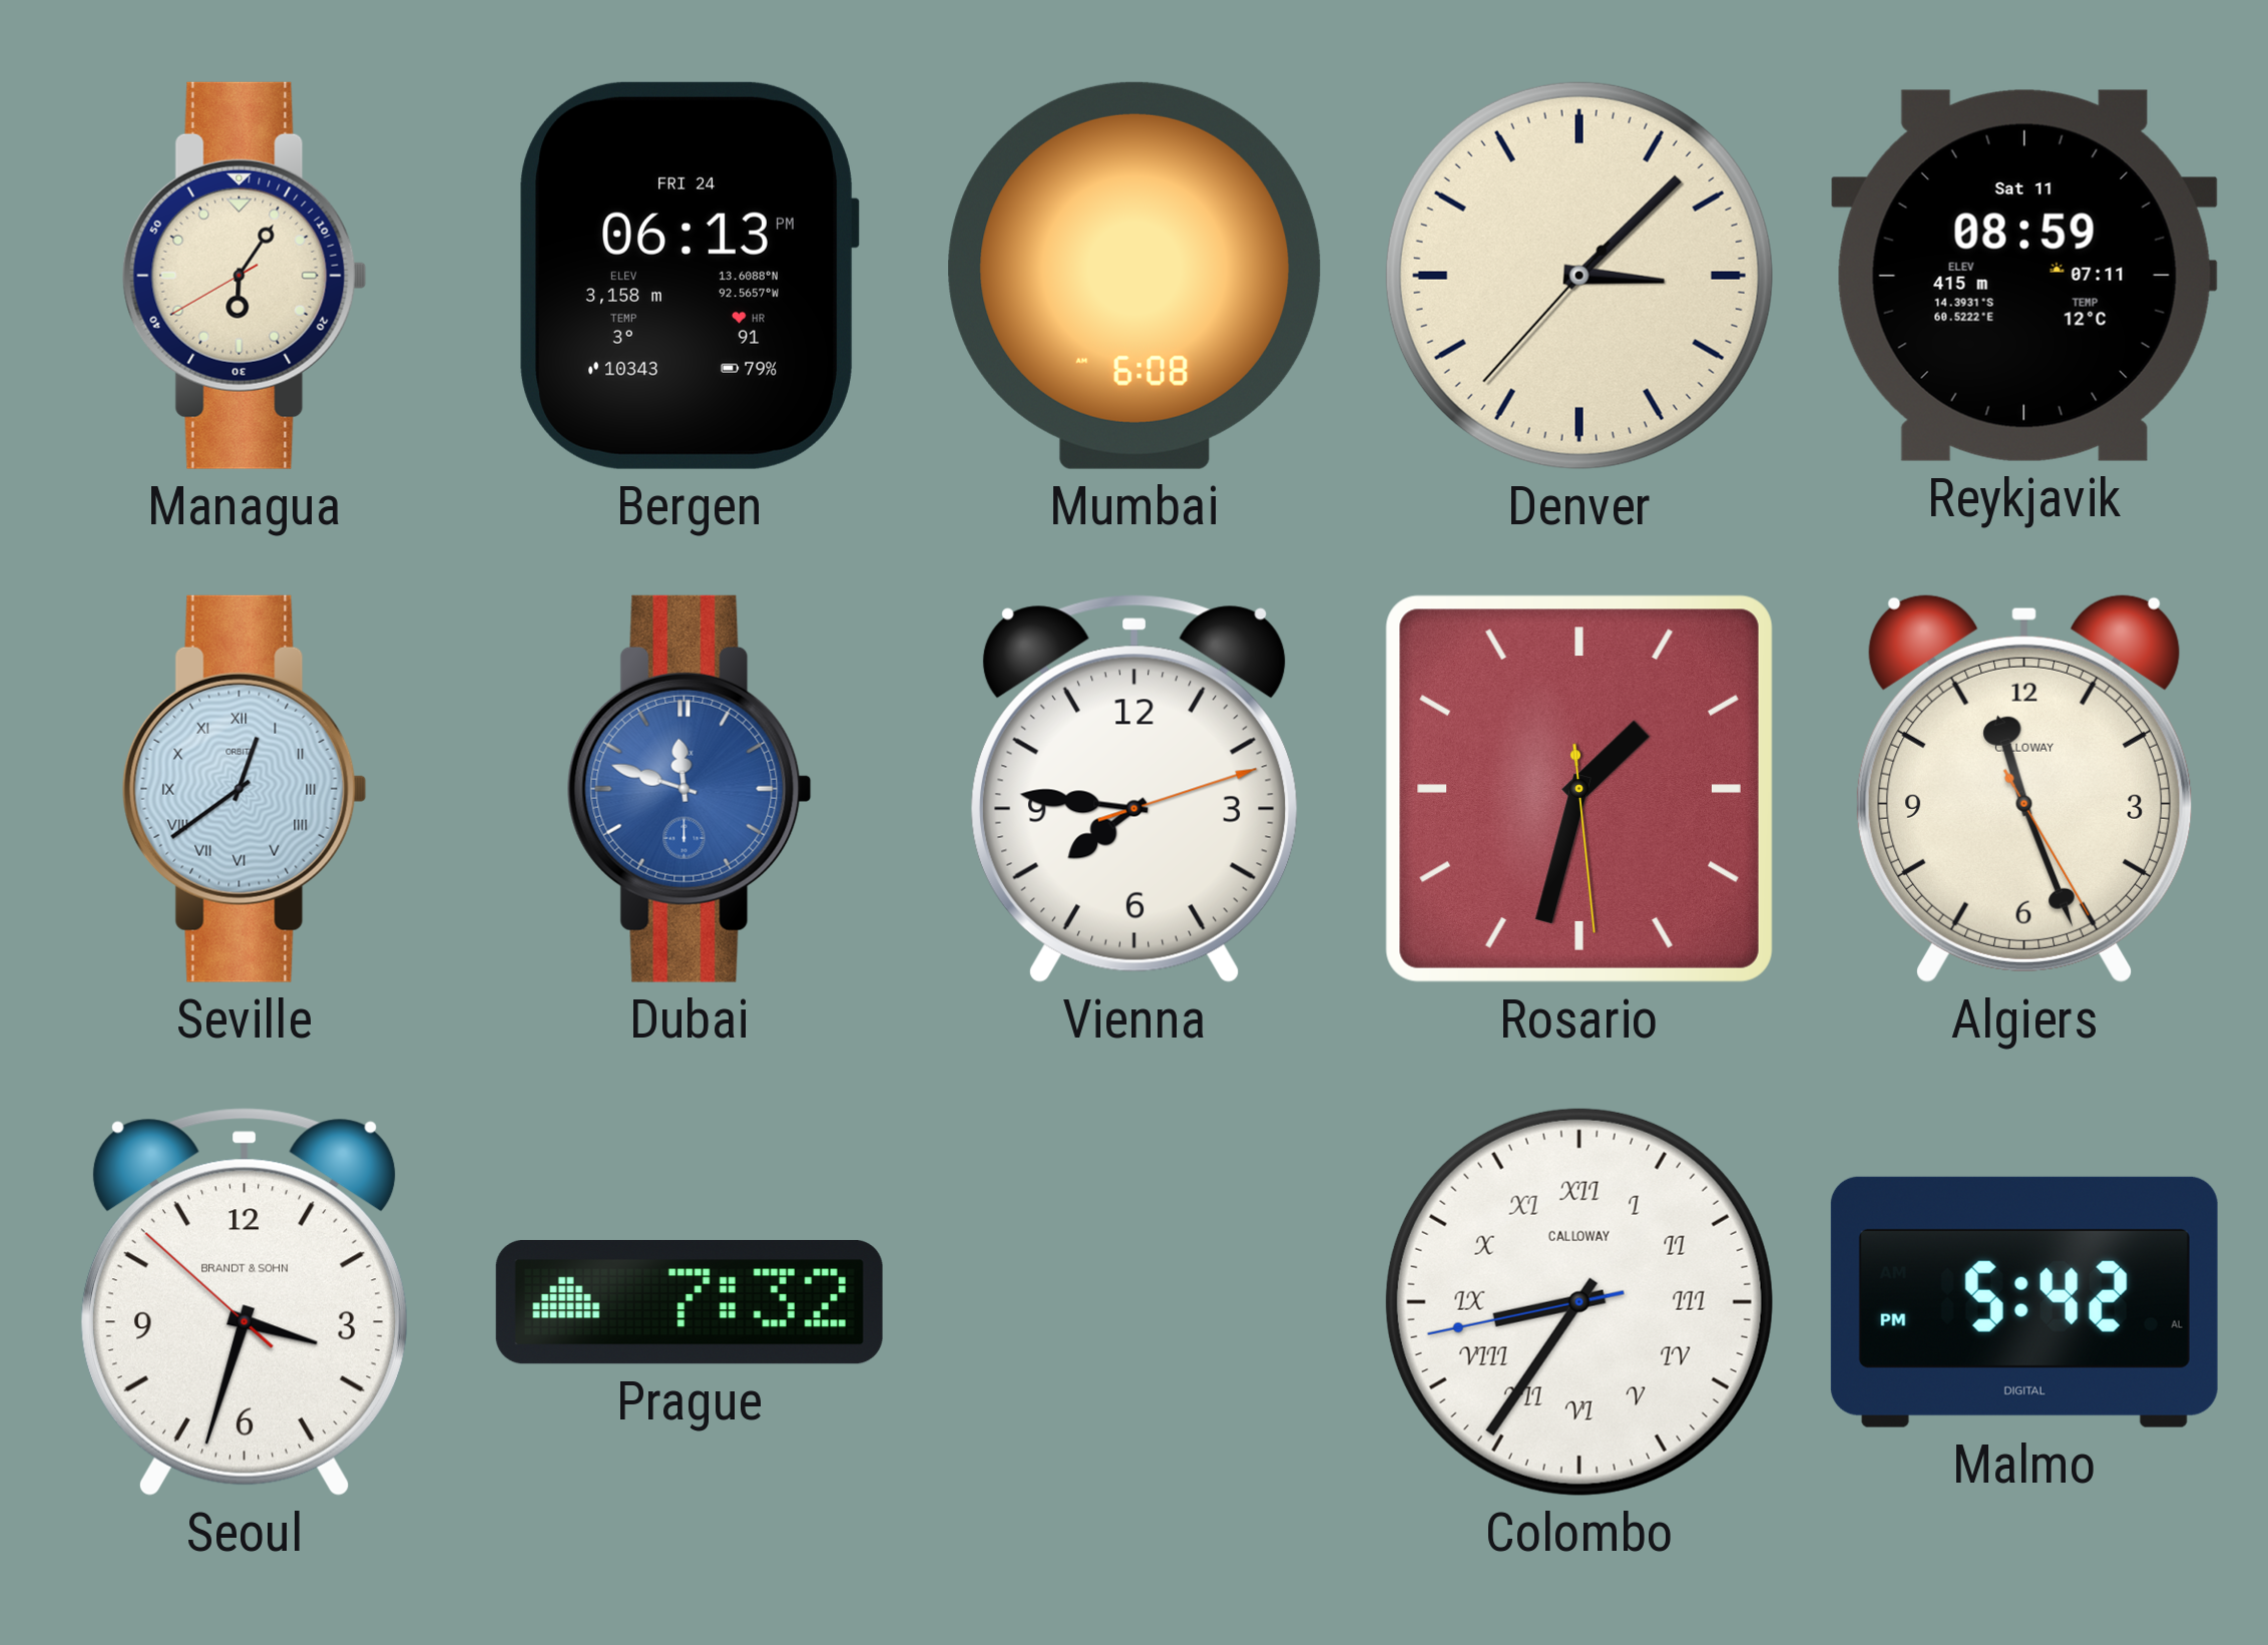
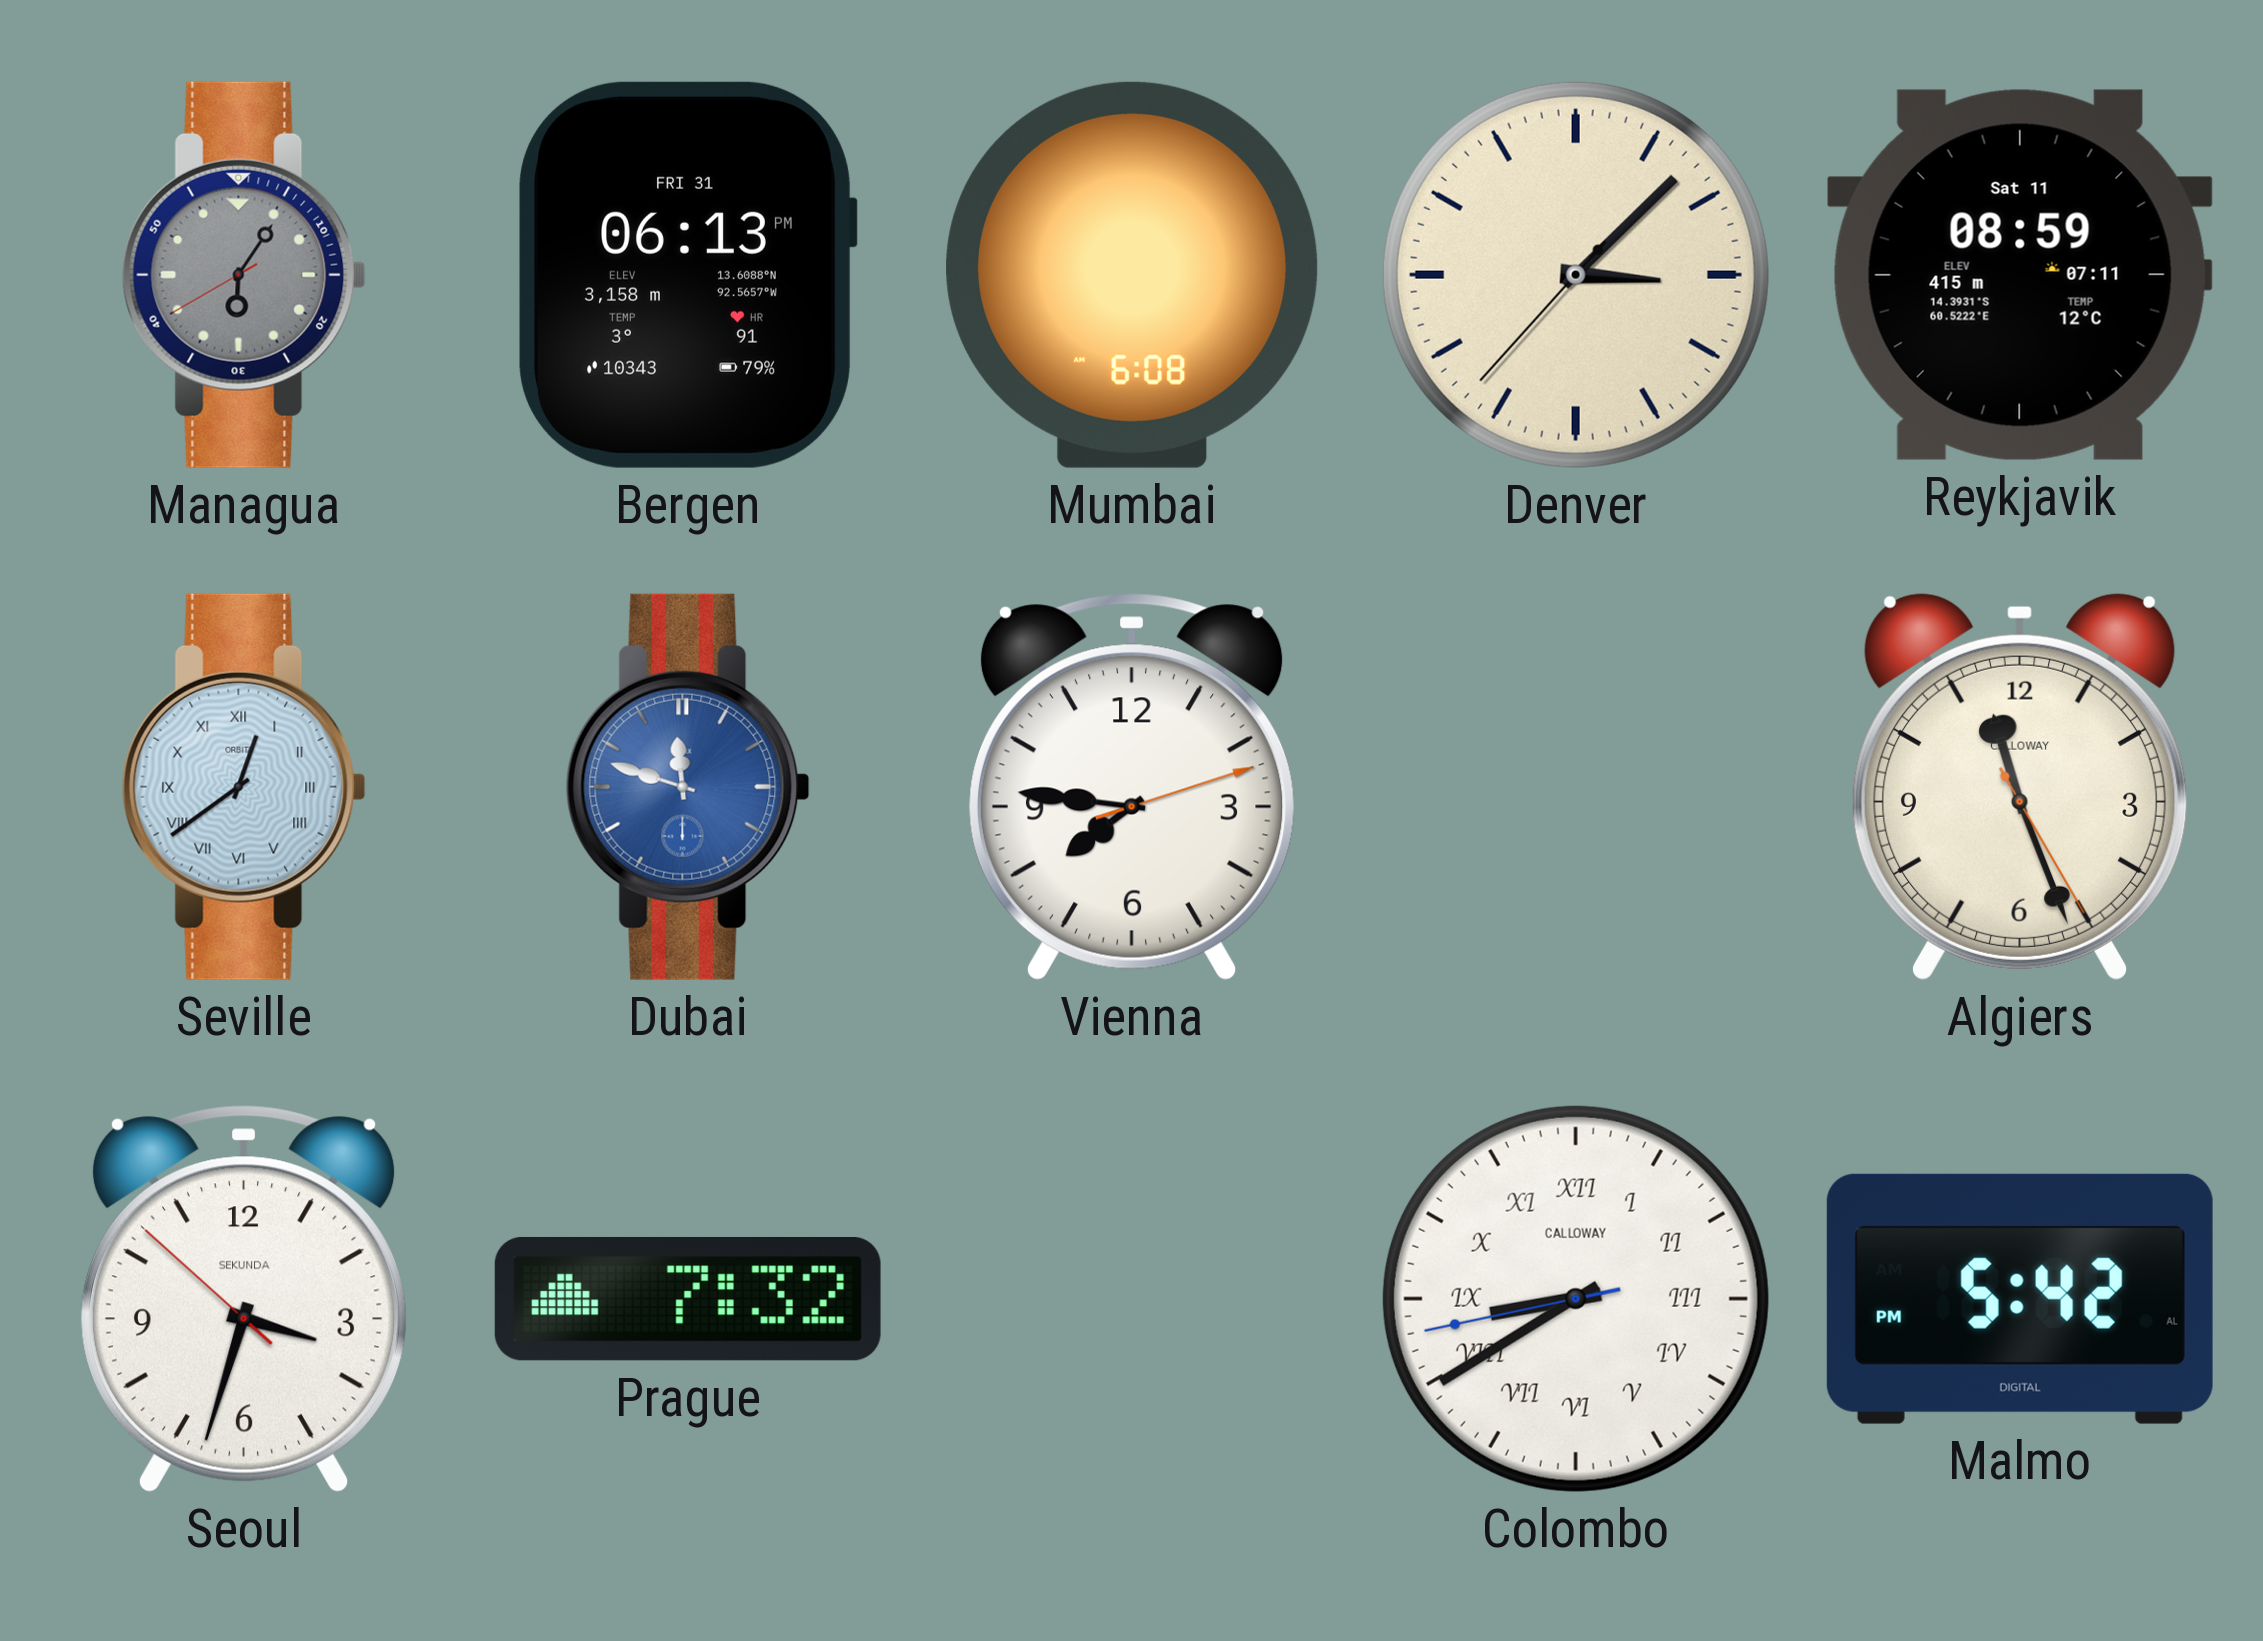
Managua dial: cream -> grey
Bergen date: FRI 24 -> FRI 31
Rosario: 1:32 -> none
Seoul brand: BRANDT & SOHN -> SEKUNDA
Colombo: 8:35 -> 8:39
